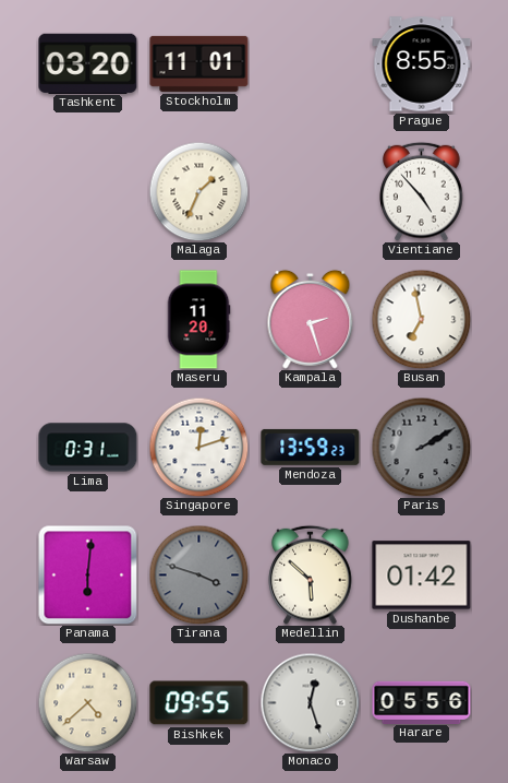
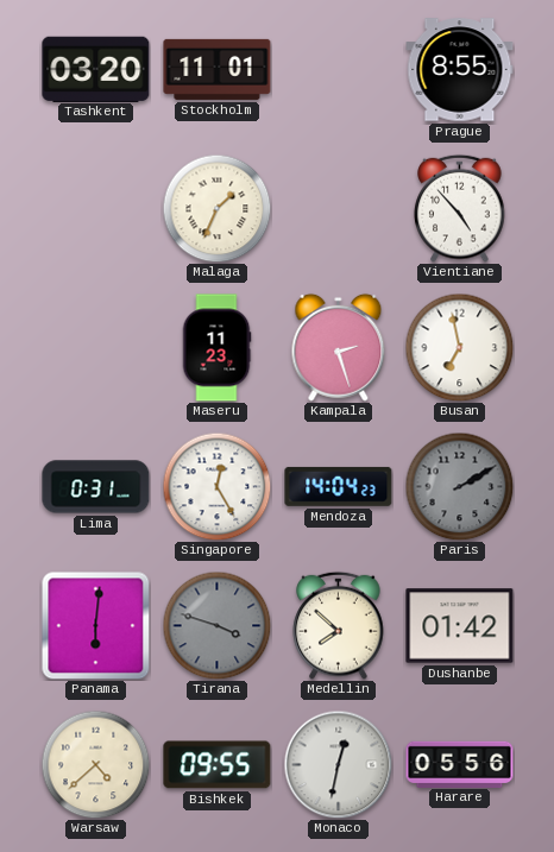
Maseru: 11:20 -> 11:23
Singapore: 12:12 -> 12:25
Mendoza: 13:59 -> 14:04
Medellin: 5:52 -> 7:52
Monaco: 12:27 -> 12:32
